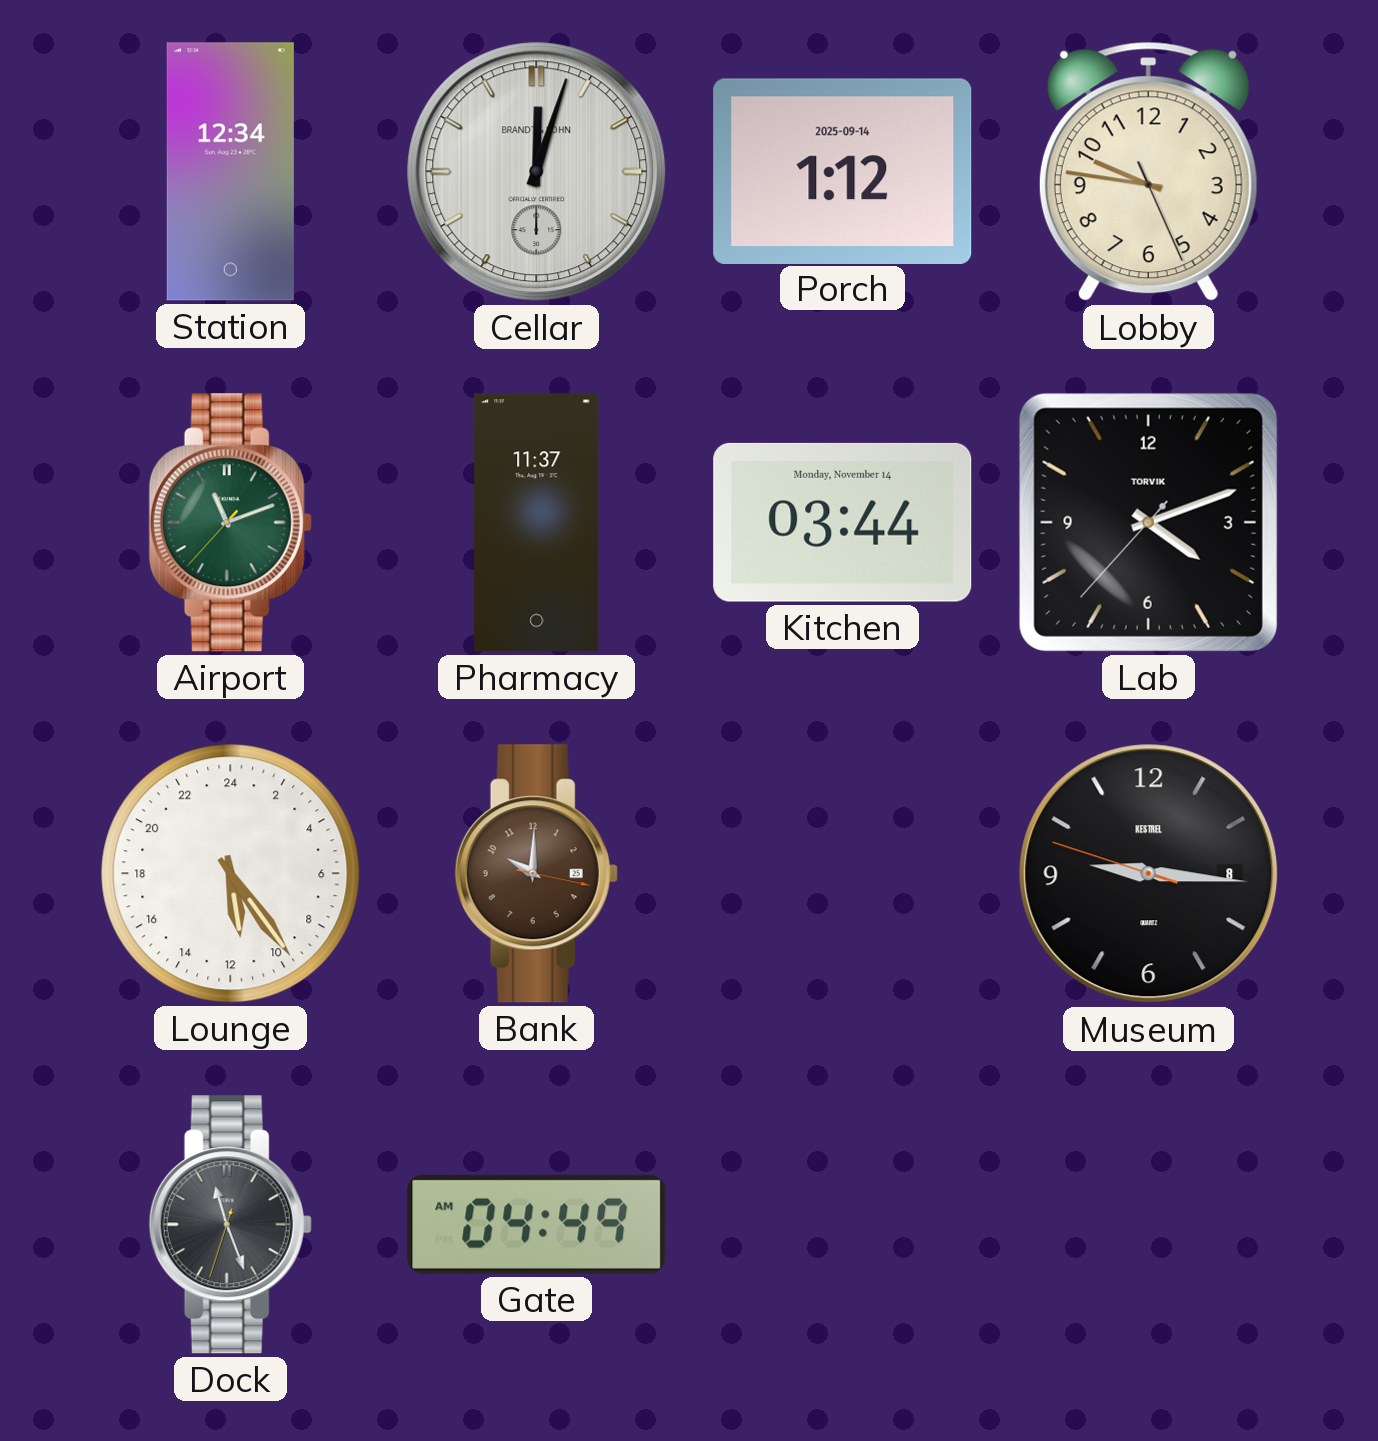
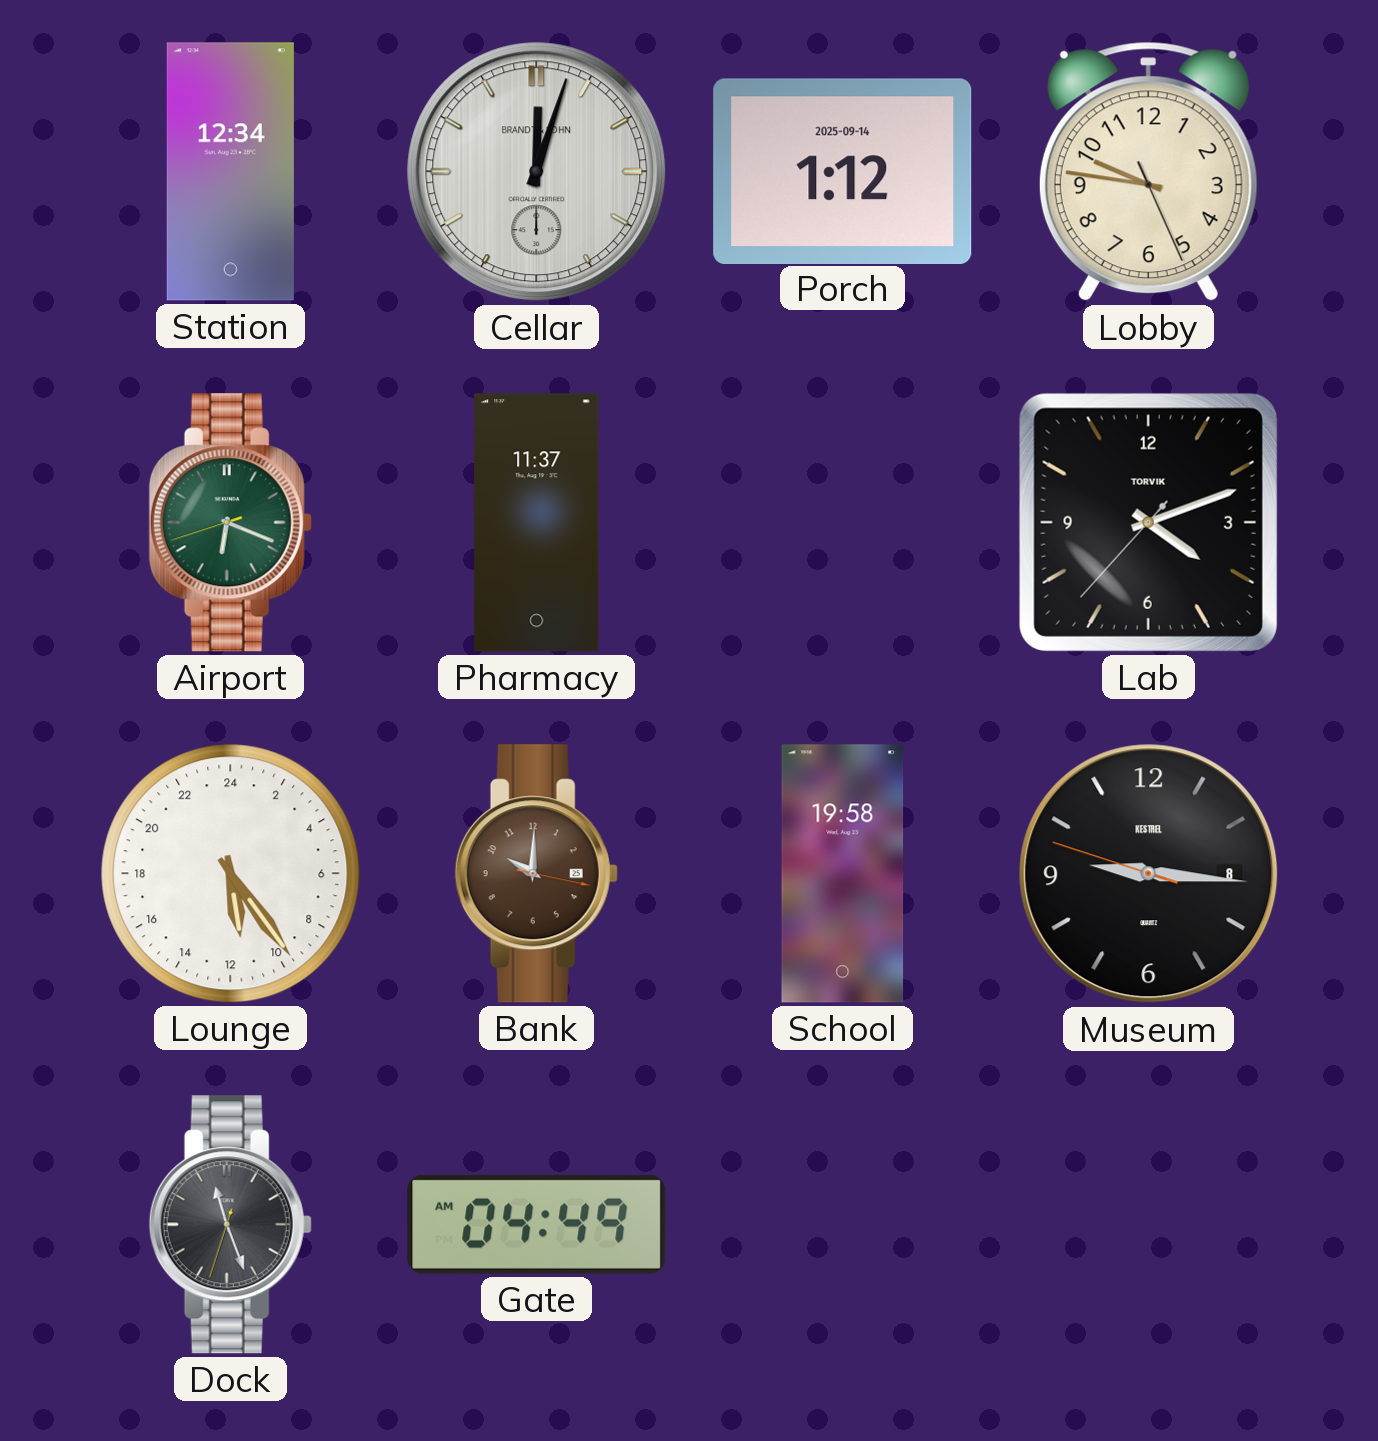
Airport: 11:11 -> 6:18
Kitchen: 03:44 -> none
School: none -> 19:58
